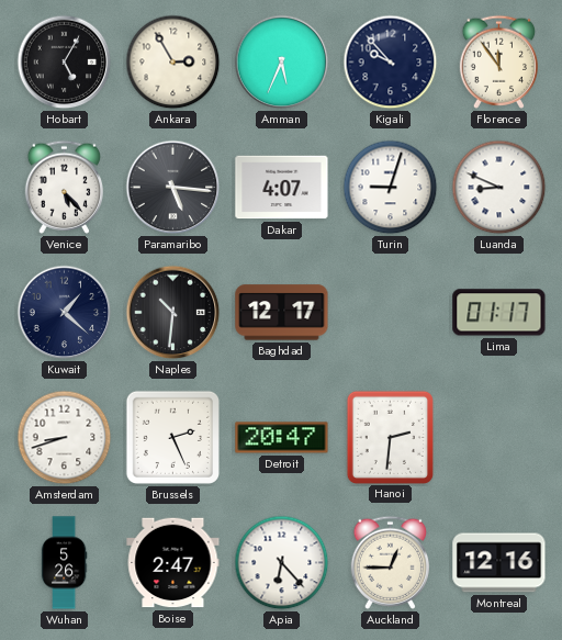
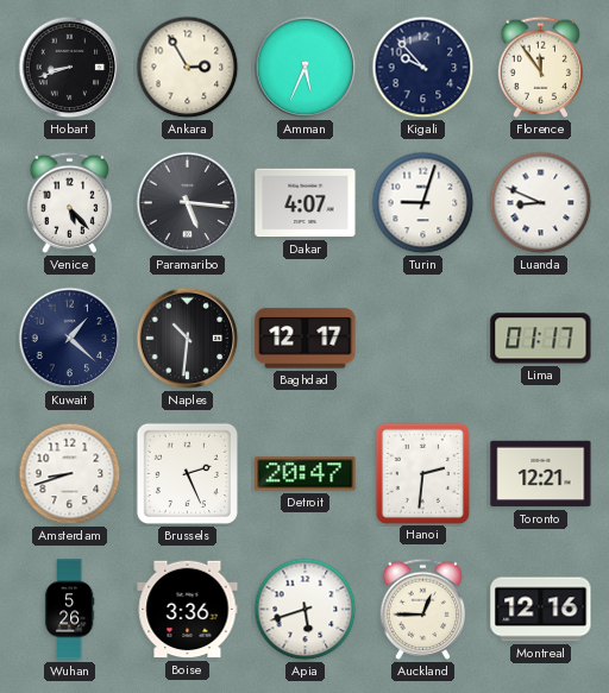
Hobart: 5:05 -> 8:42
Toronto: none -> 12:21
Boise: 2:47 -> 3:36
Apia: 6:23 -> 5:42
